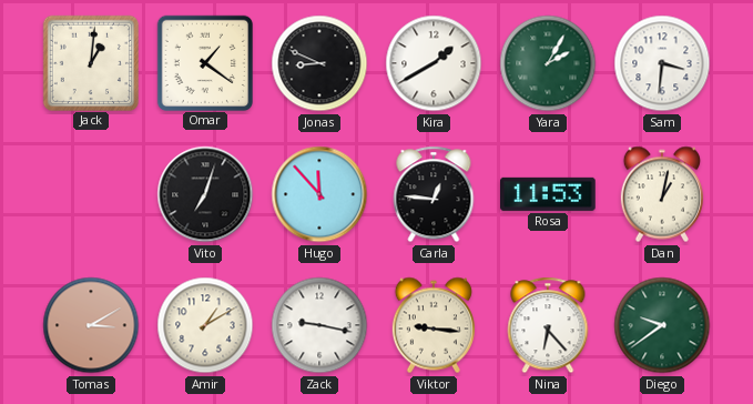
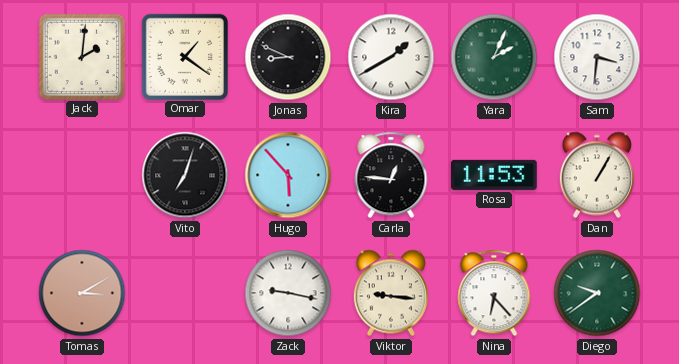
Jack: 1:01 -> 2:01
Yara: 2:05 -> 2:04
Hugo: 11:53 -> 5:53
Dan: 1:02 -> 1:05
Amir: 1:10 -> none
